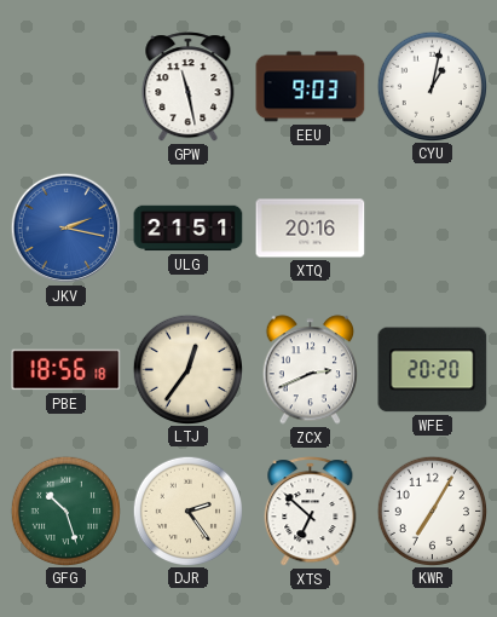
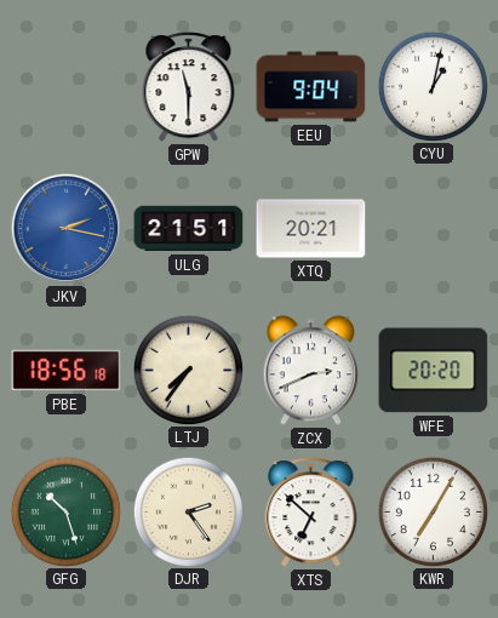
GPW: 11:28 -> 11:30
EEU: 9:03 -> 9:04
XTQ: 20:16 -> 20:21
LTJ: 12:36 -> 7:36
